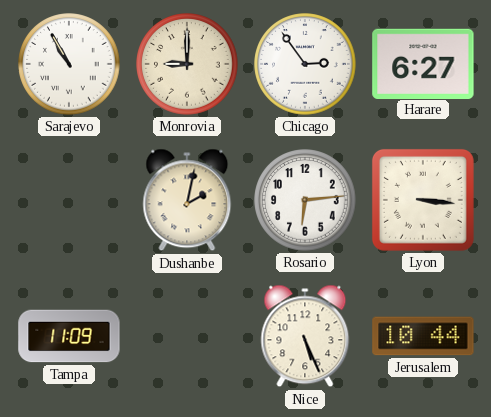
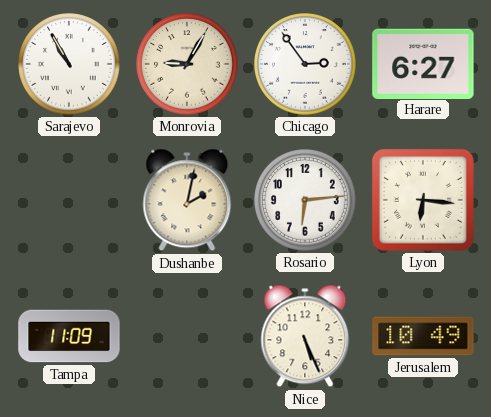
Monrovia: 9:00 -> 9:05
Lyon: 3:16 -> 6:16
Jerusalem: 10:44 -> 10:49
